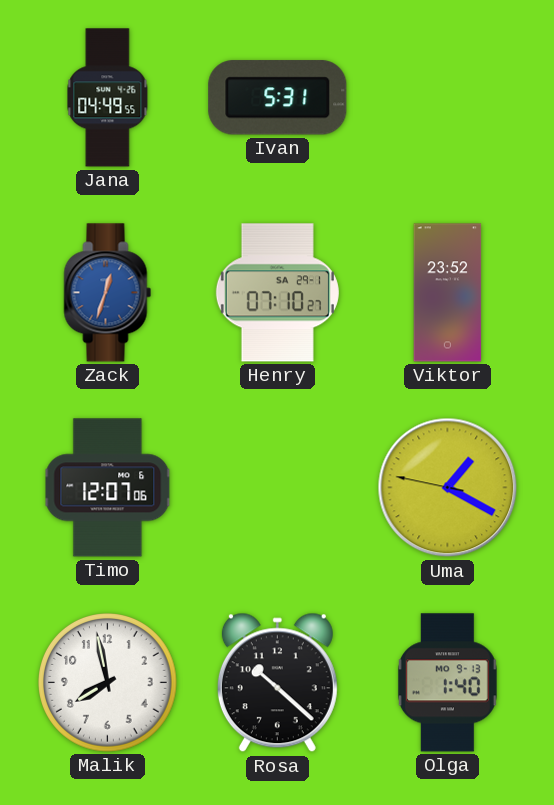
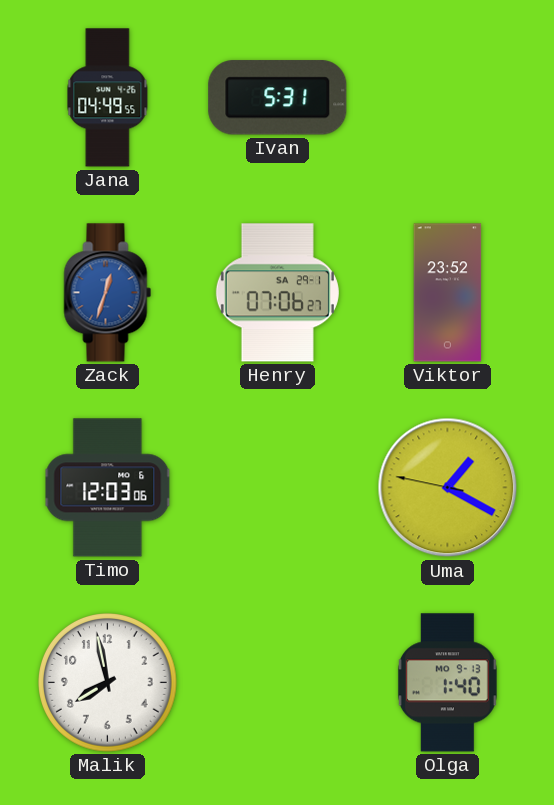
Henry: 07:10 -> 07:06
Timo: 12:07 -> 12:03
Rosa: 10:22 -> none
